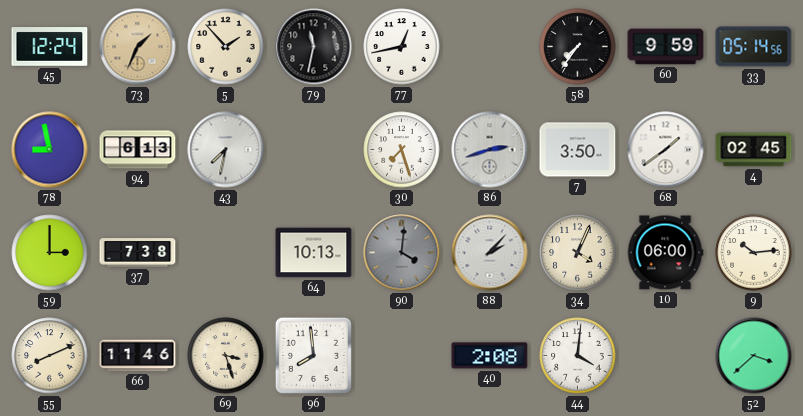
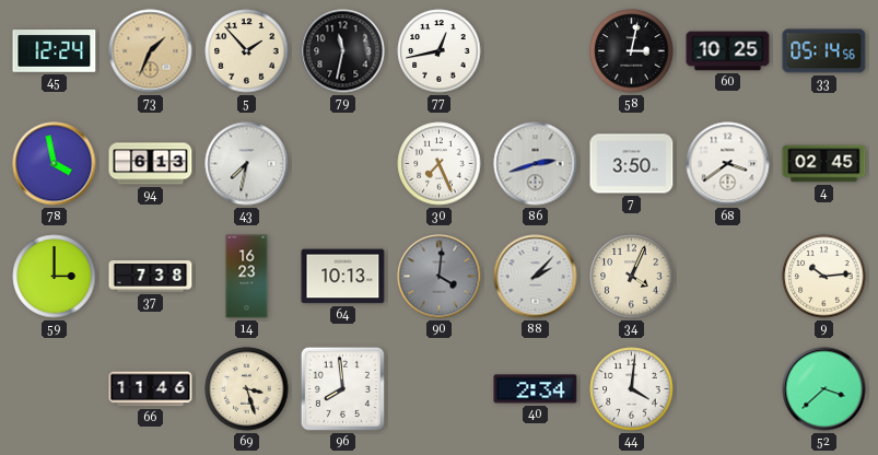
58: 7:36 -> 3:02
60: 9:59 -> 10:25
78: 8:58 -> 3:58
30: 7:27 -> 7:26
68: 1:39 -> 3:39
14: none -> 16:23
10: 06:00 -> none
55: 8:11 -> none
40: 2:08 -> 2:34
